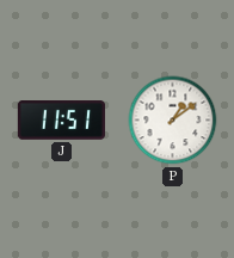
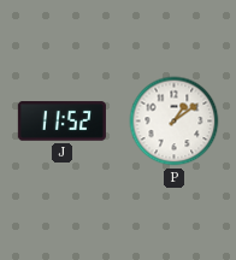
J: 11:51 -> 11:52
